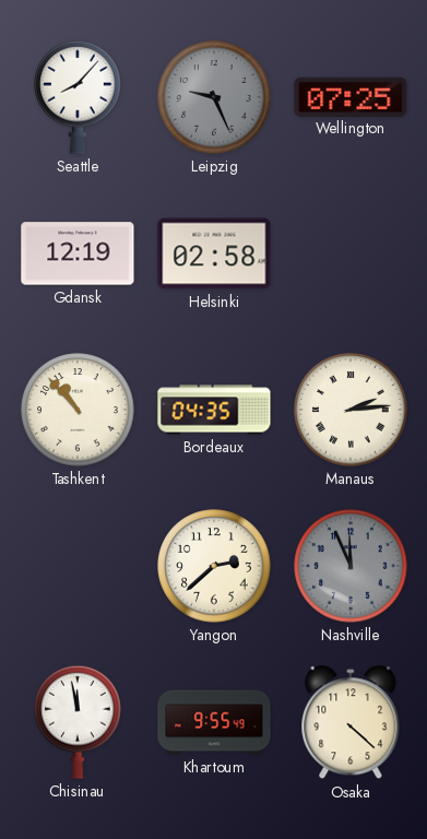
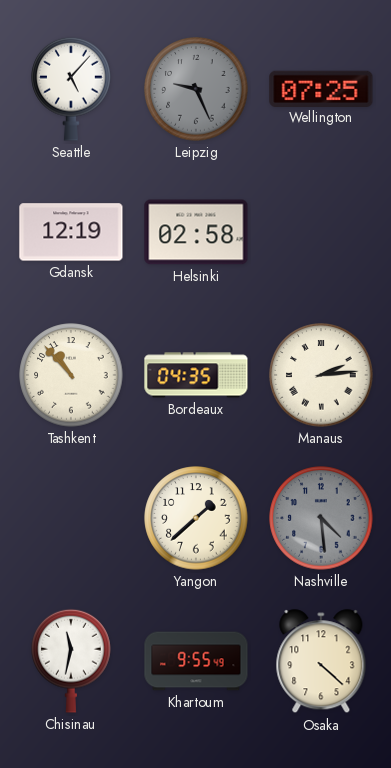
Seattle: 8:07 -> 5:07
Yangon: 2:38 -> 1:38
Nashville: 11:56 -> 4:29
Chisinau: 11:58 -> 11:32
